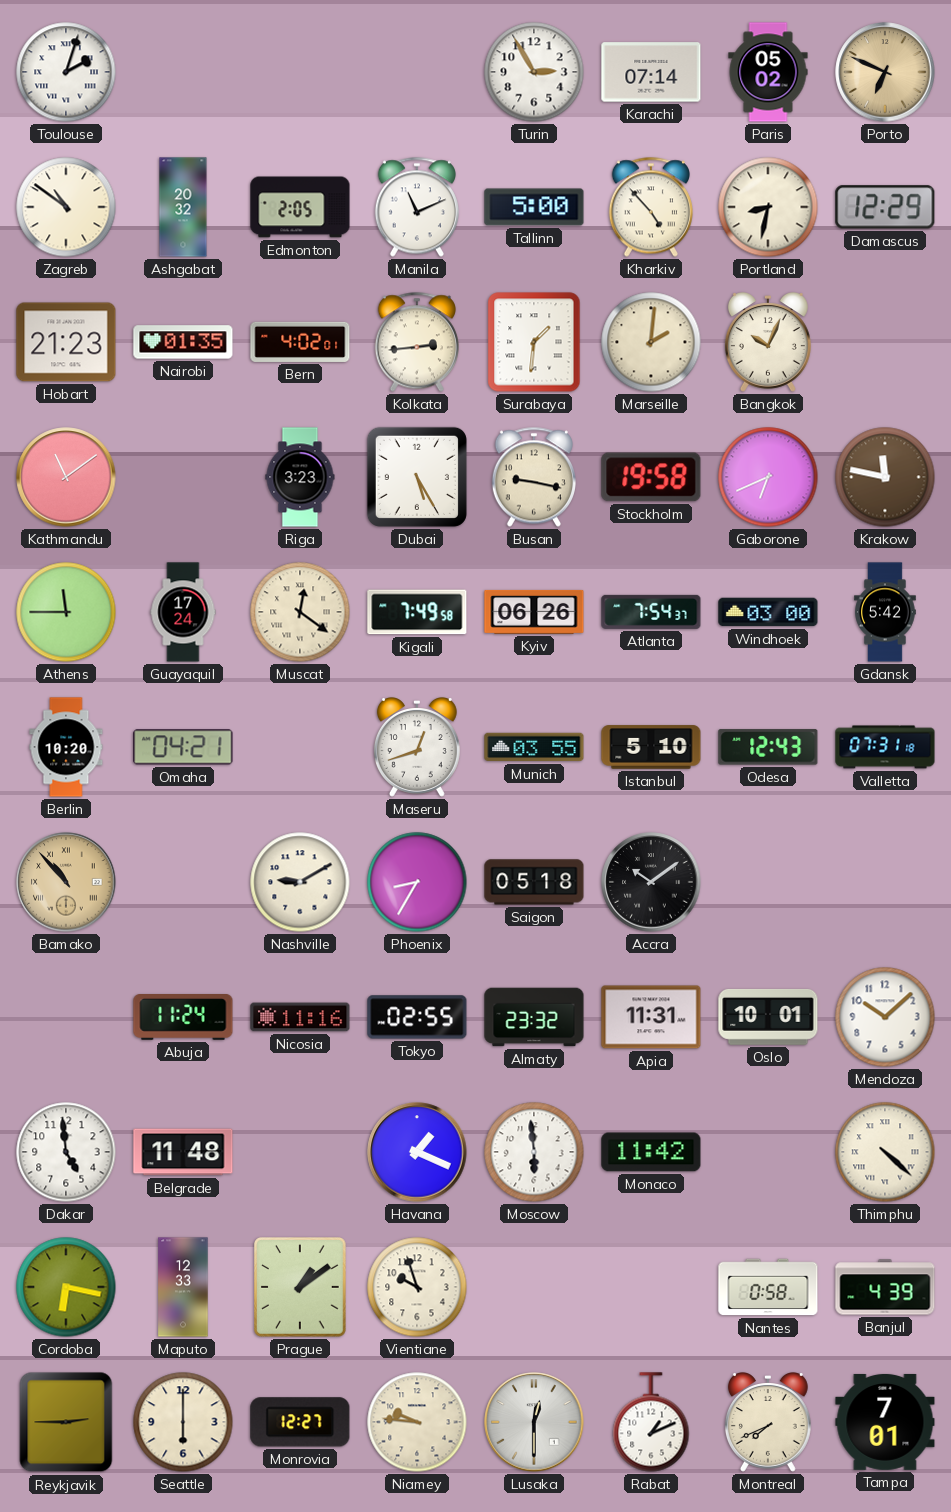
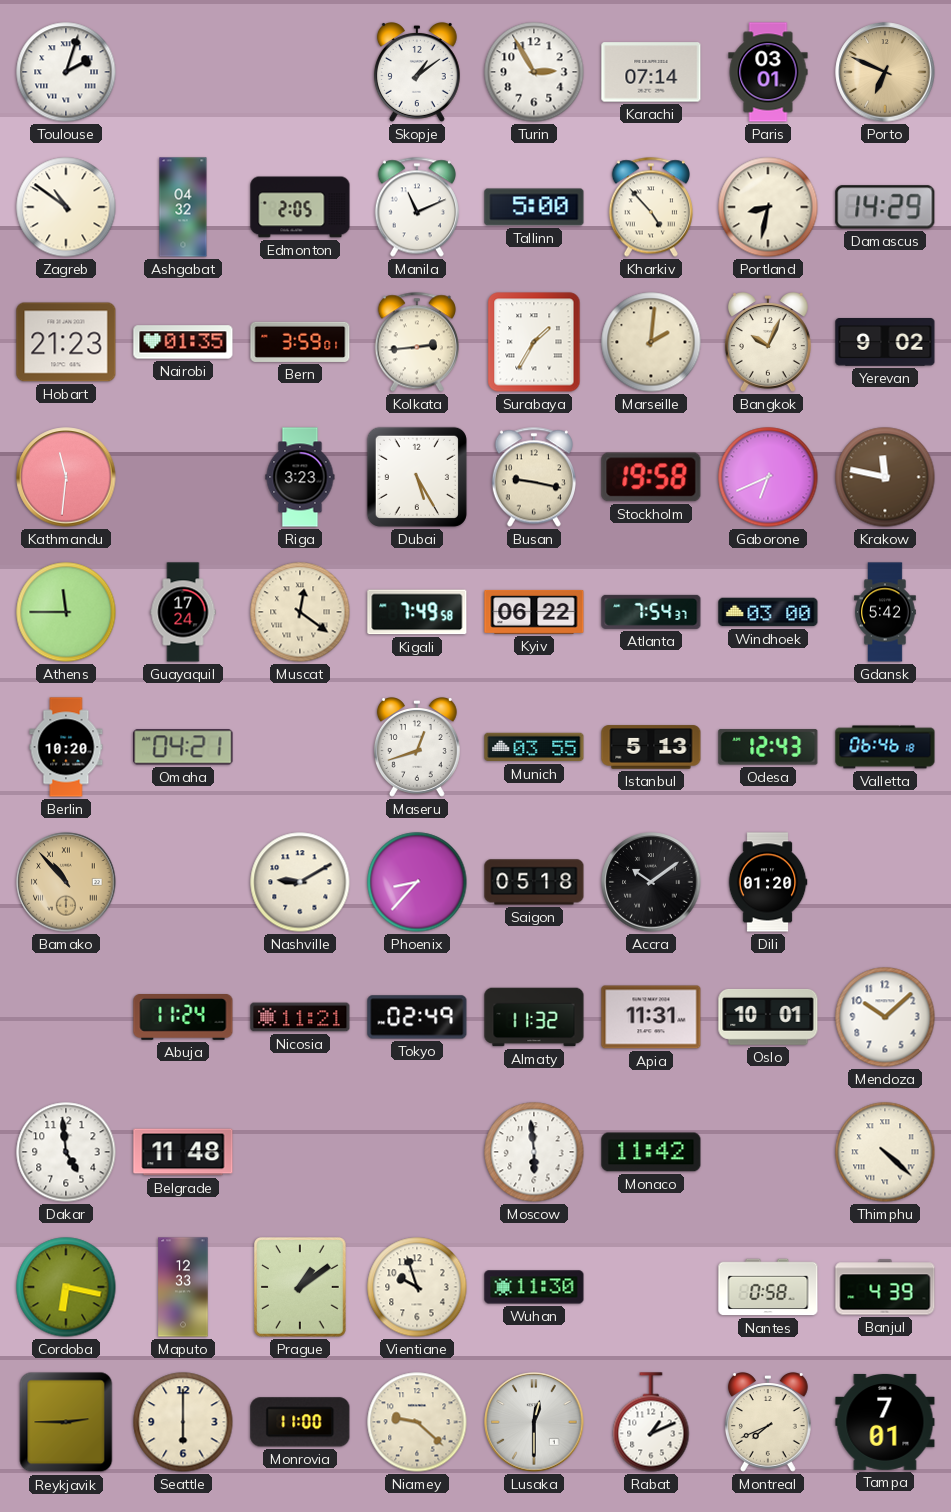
Skopje: none -> 1:09
Paris: 05:02 -> 03:01
Ashgabat: 20:32 -> 04:32
Damascus: 12:29 -> 14:29
Bern: 4:02 -> 3:59
Surabaya: 1:31 -> 1:35
Yerevan: none -> 9:02
Kathmandu: 11:09 -> 11:31
Kyiv: 06:26 -> 06:22
Istanbul: 5:10 -> 5:13
Valletta: 07:31 -> 06:46
Phoenix: 8:35 -> 8:37
Dili: none -> 01:20
Nicosia: 11:16 -> 11:21
Tokyo: 02:55 -> 02:49
Almaty: 23:32 -> 11:32
Havana: 1:19 -> none
Wuhan: none -> 11:30
Monrovia: 12:27 -> 11:00
Niamey: 9:46 -> 9:22
